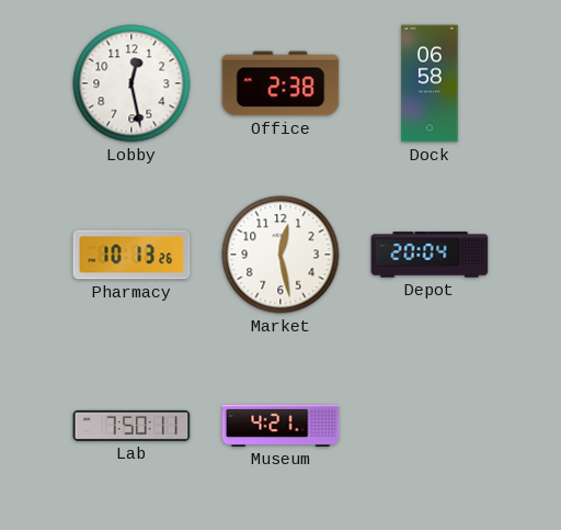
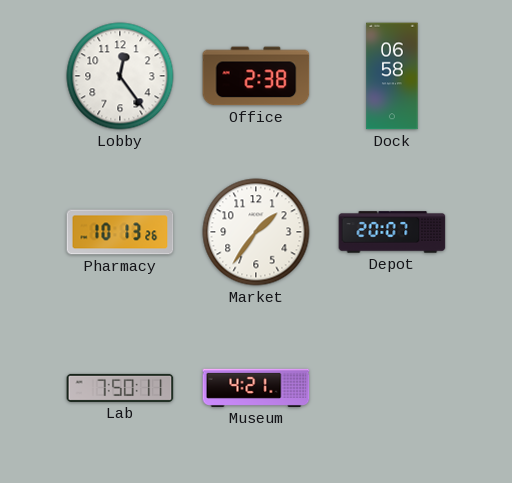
Lobby: 12:28 -> 12:24
Market: 12:28 -> 1:36
Depot: 20:04 -> 20:07
